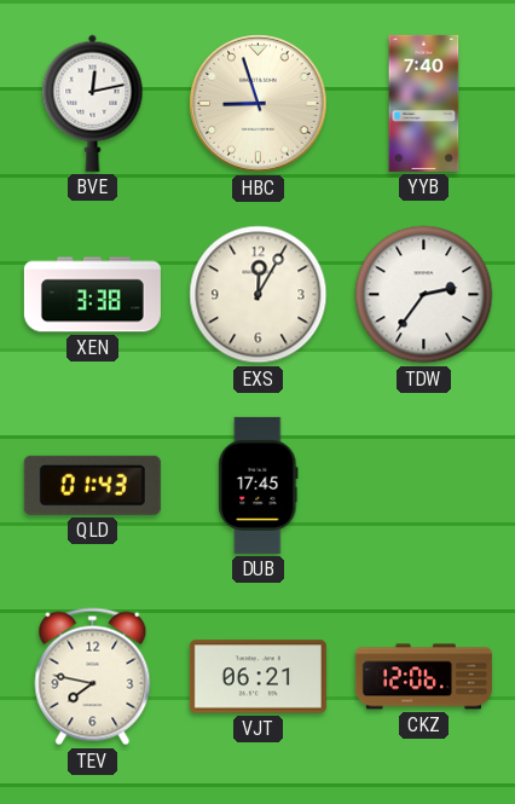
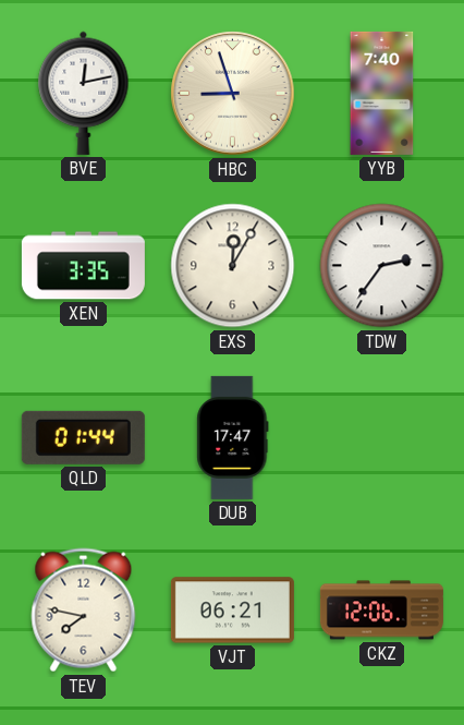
XEN: 3:38 -> 3:35
QLD: 01:43 -> 01:44
DUB: 17:45 -> 17:47
